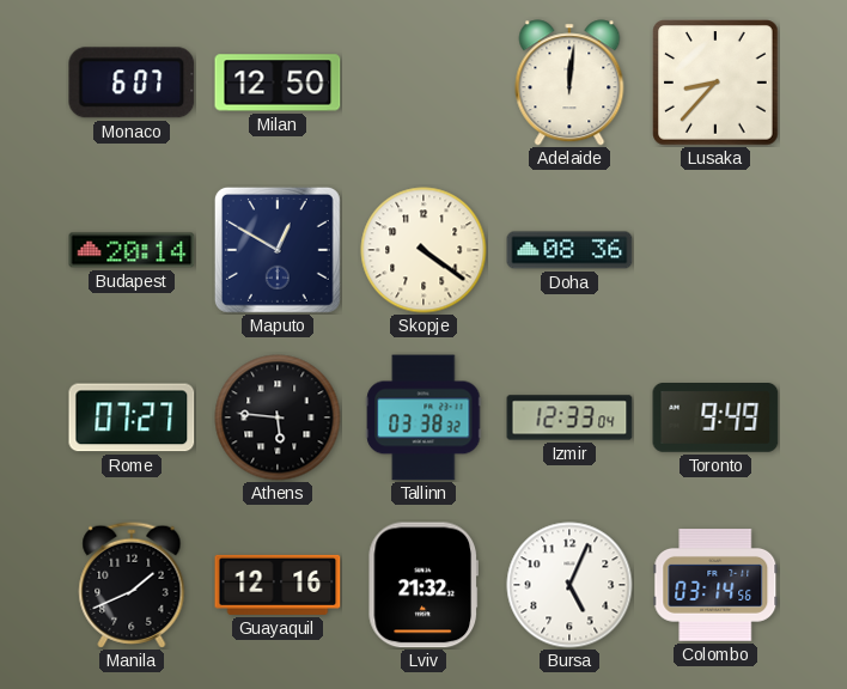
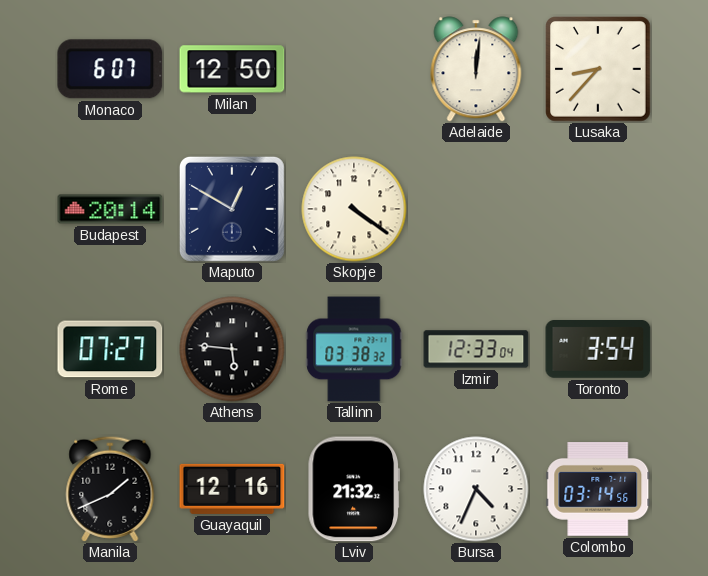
Doha: 08:36 -> none
Toronto: 9:49 -> 3:54
Bursa: 5:04 -> 4:34
